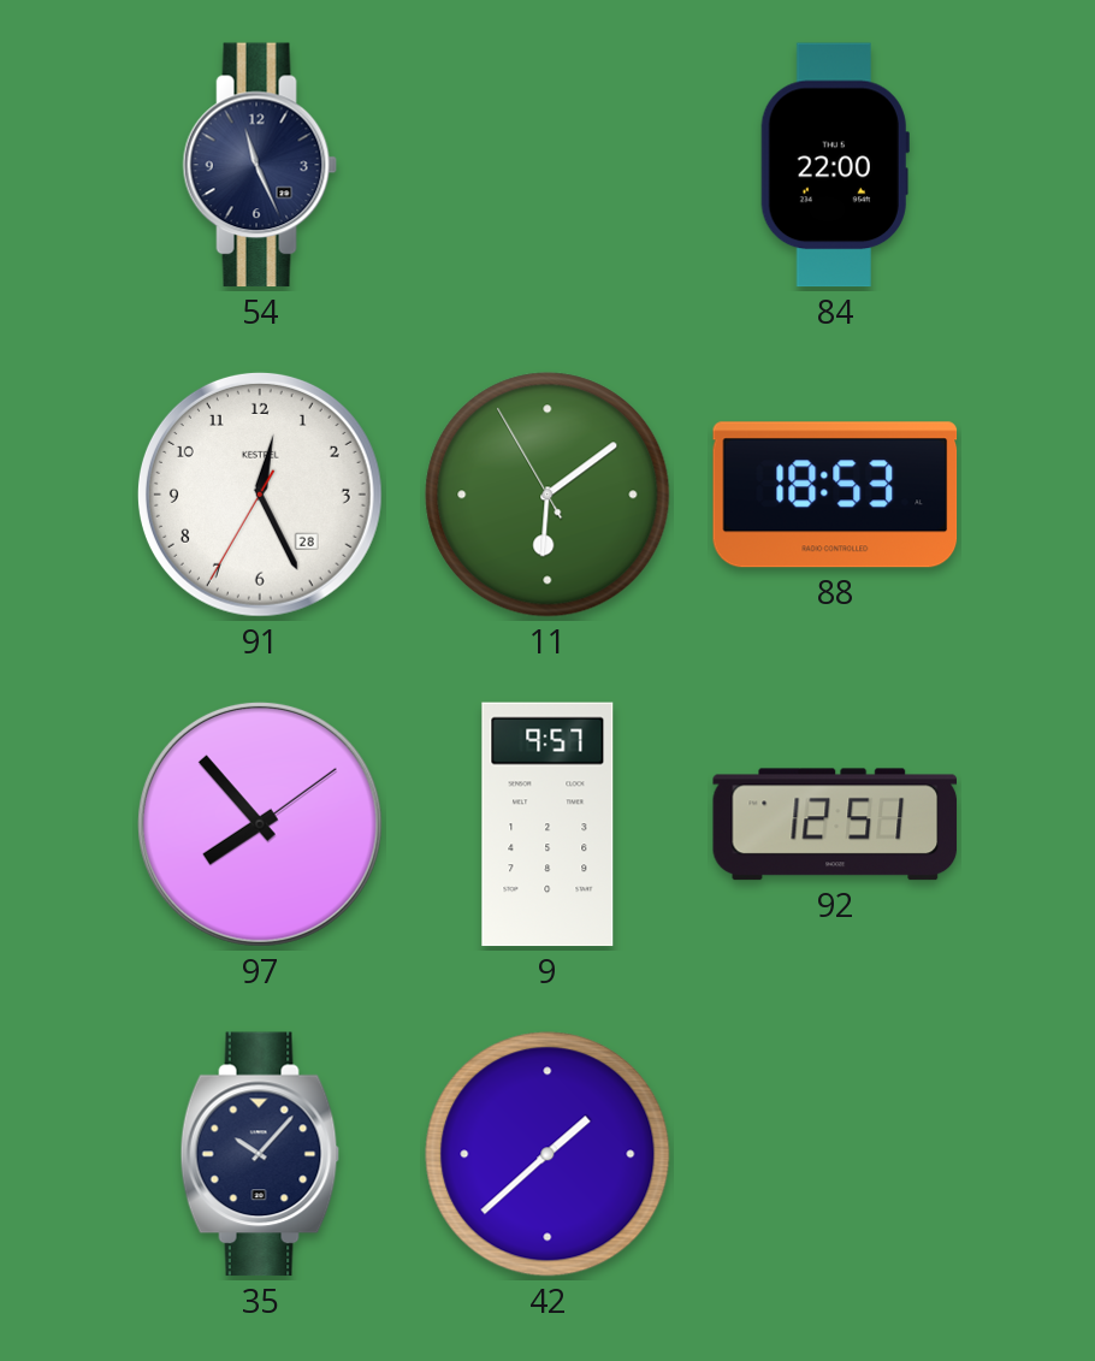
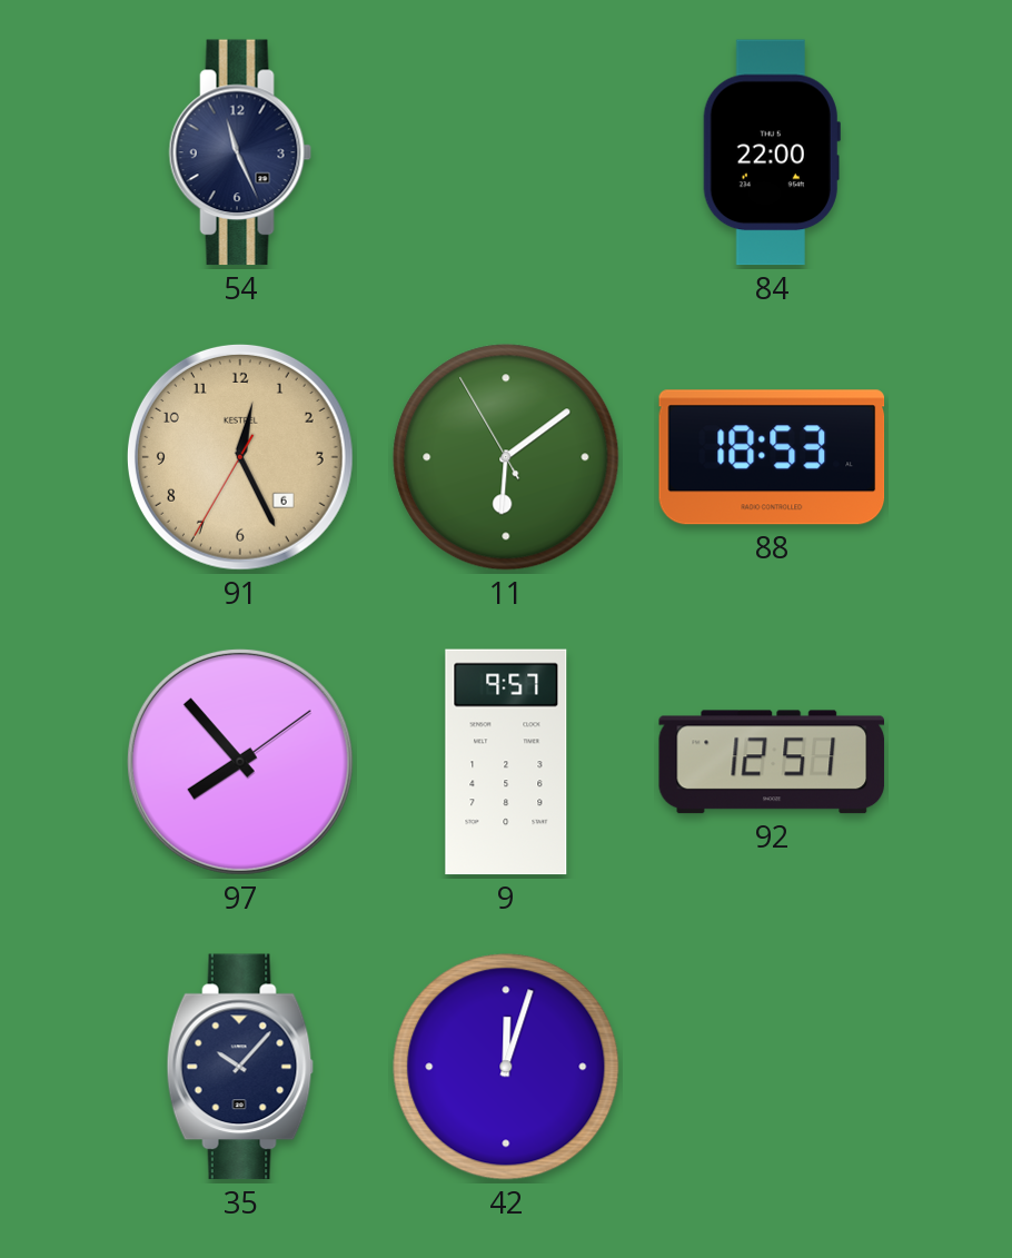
91 date: 28 -> 6
91 dial: white -> champagne
42: 1:38 -> 12:03
